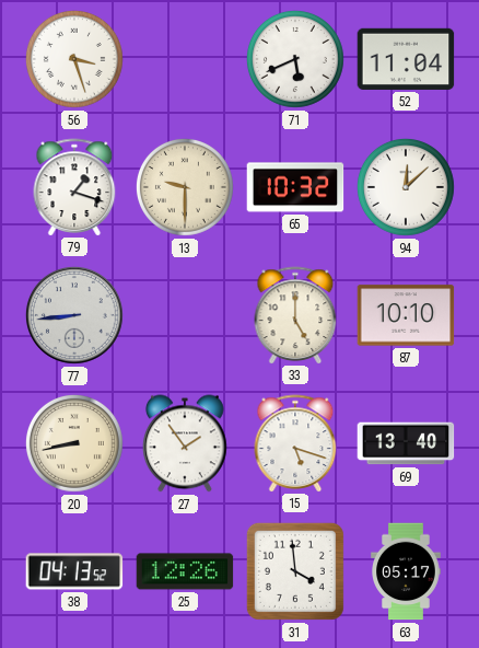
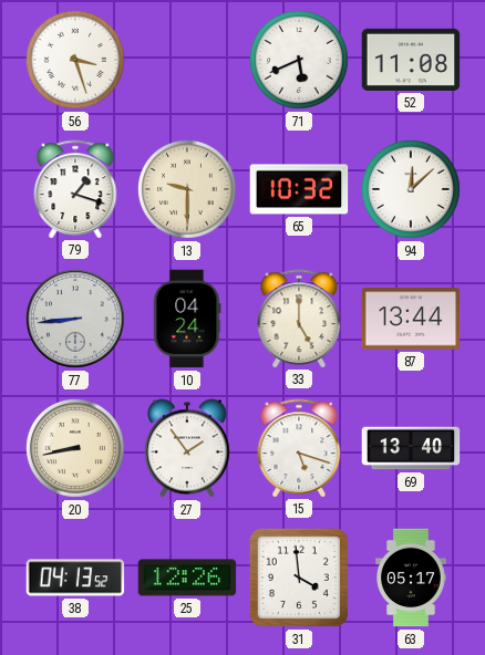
52: 11:04 -> 11:08
10: none -> 04:24
87: 10:10 -> 13:44
